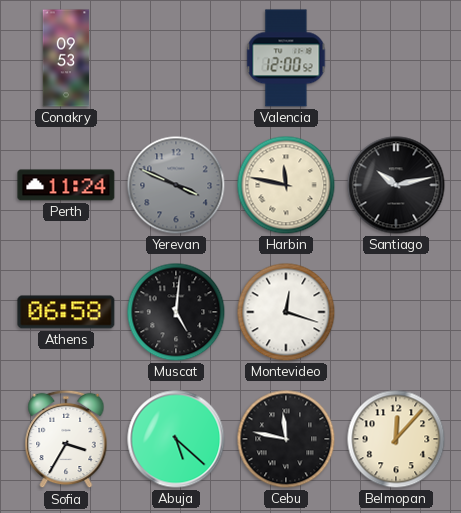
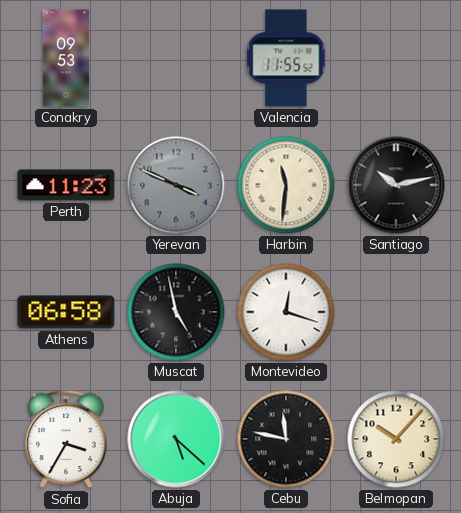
Valencia: 12:00 -> 11:55
Perth: 11:24 -> 11:23
Harbin: 11:47 -> 11:31
Muscat: 5:01 -> 4:58
Belmopan: 12:07 -> 10:07
